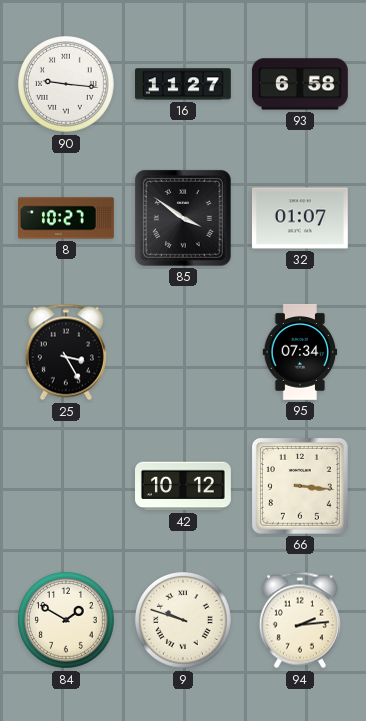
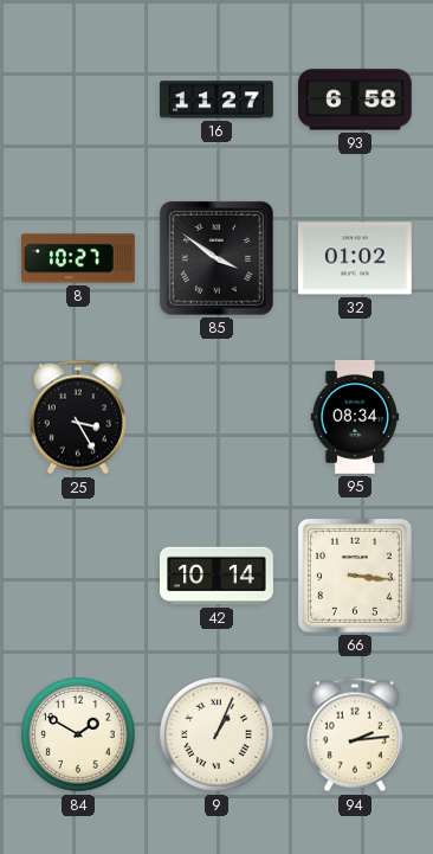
90: 9:16 -> none
32: 01:07 -> 01:02
95: 07:34 -> 08:34
42: 10:12 -> 10:14
9: 9:48 -> 1:04
